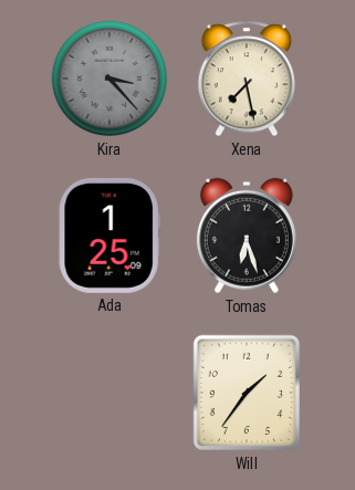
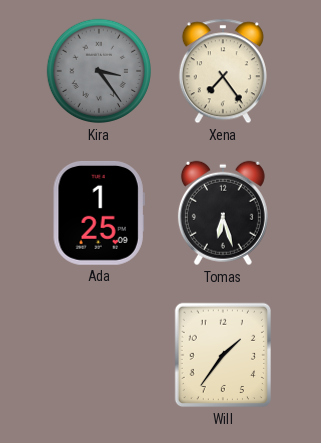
Kira: 3:23 -> 3:24
Xena: 7:28 -> 7:24
